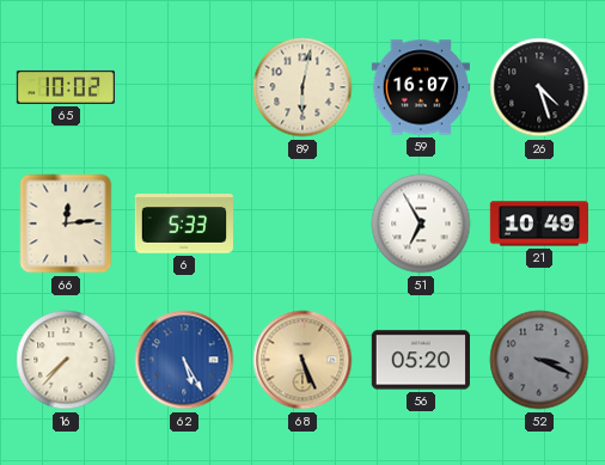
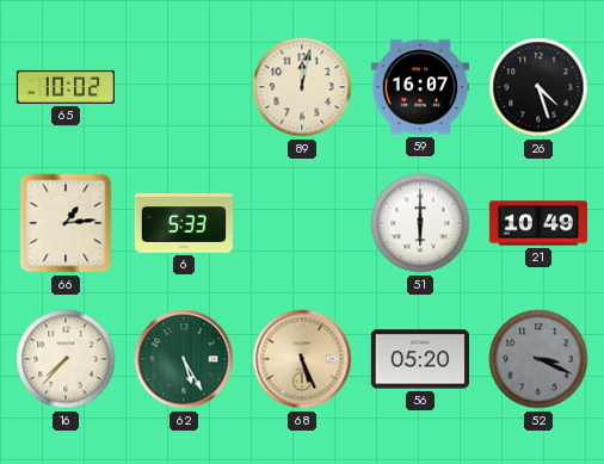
89: 6:02 -> 12:02
66: 12:14 -> 1:14
51: 6:55 -> 6:00
62 dial: blue -> green
